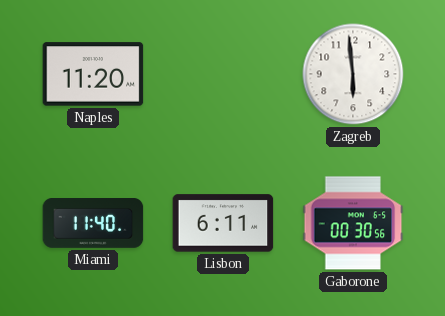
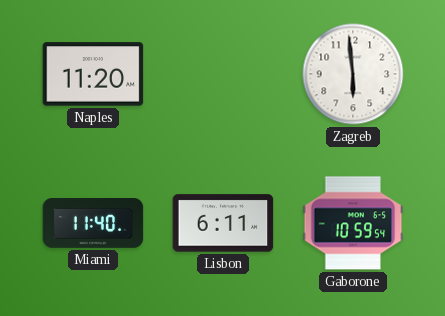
Gaborone: 00:30 -> 10:59
